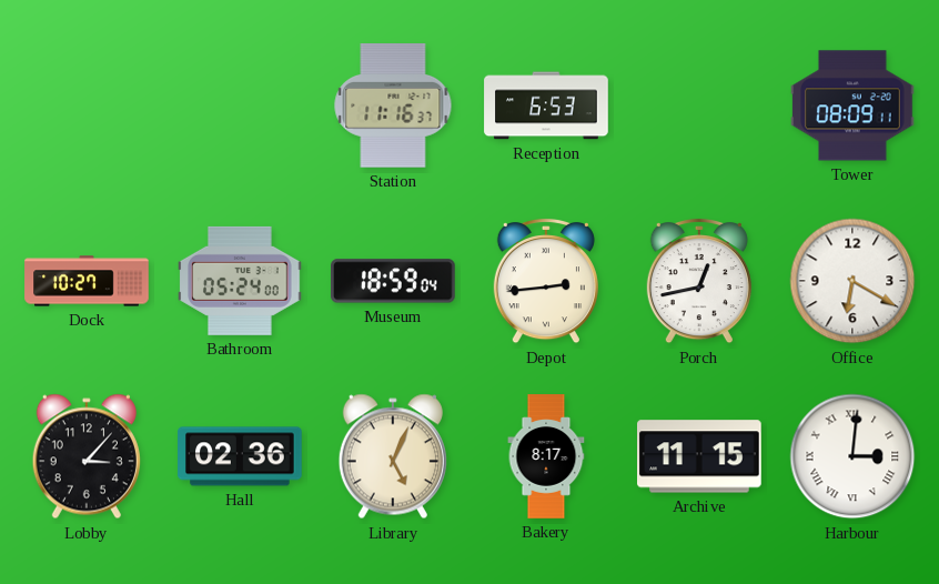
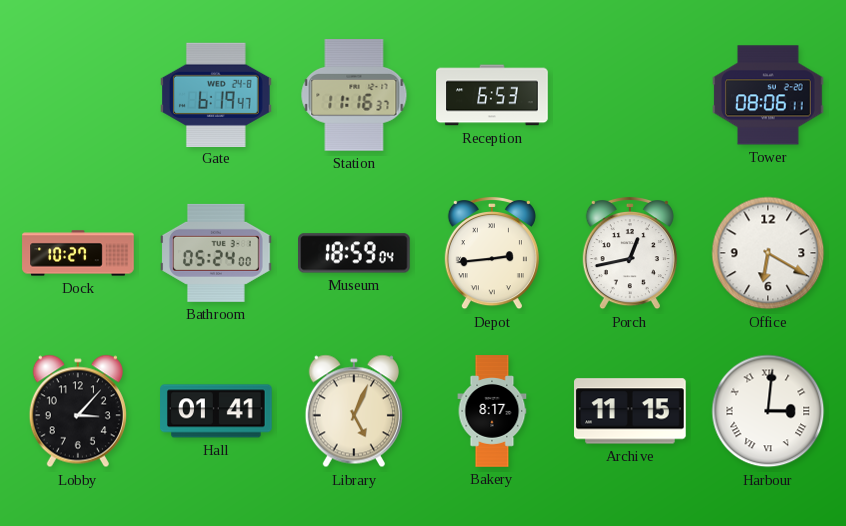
Gate: none -> 6:19
Tower: 08:09 -> 08:06
Hall: 02:36 -> 01:41
